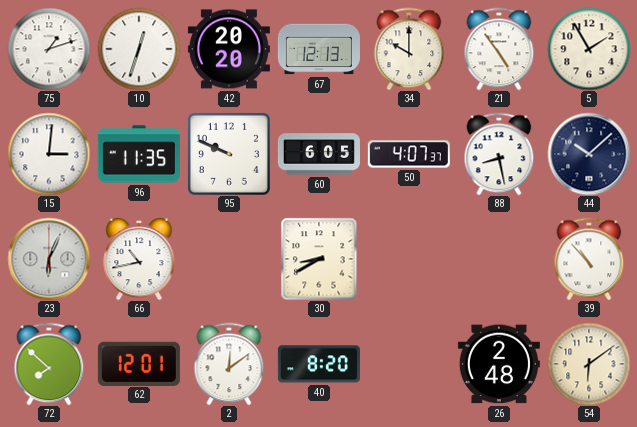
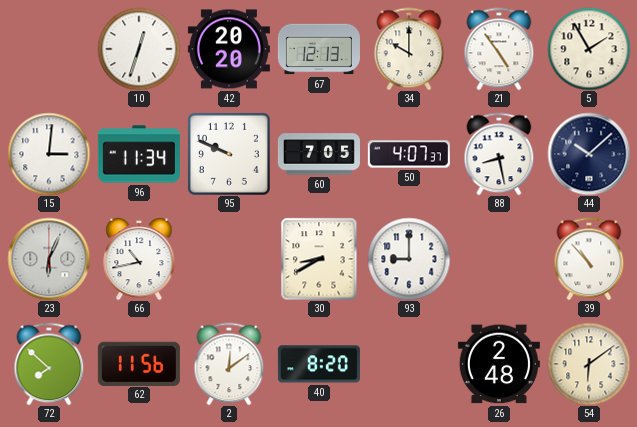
75: 1:12 -> none
96: 11:35 -> 11:34
60: 6:05 -> 7:05
93: none -> 9:00
62: 12:01 -> 11:56
